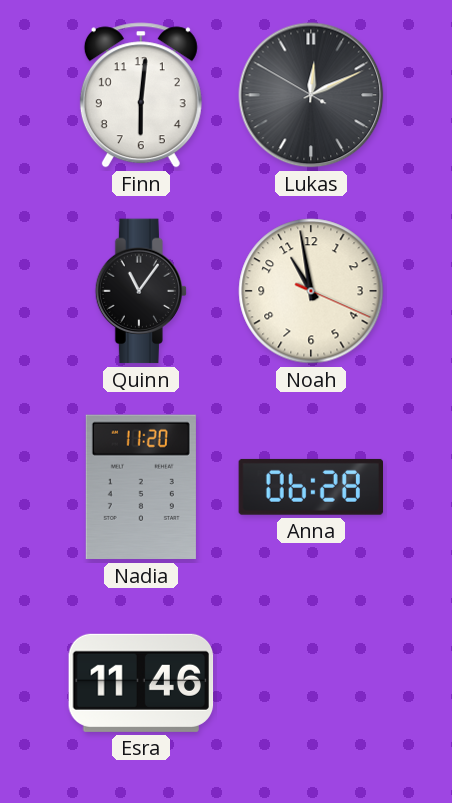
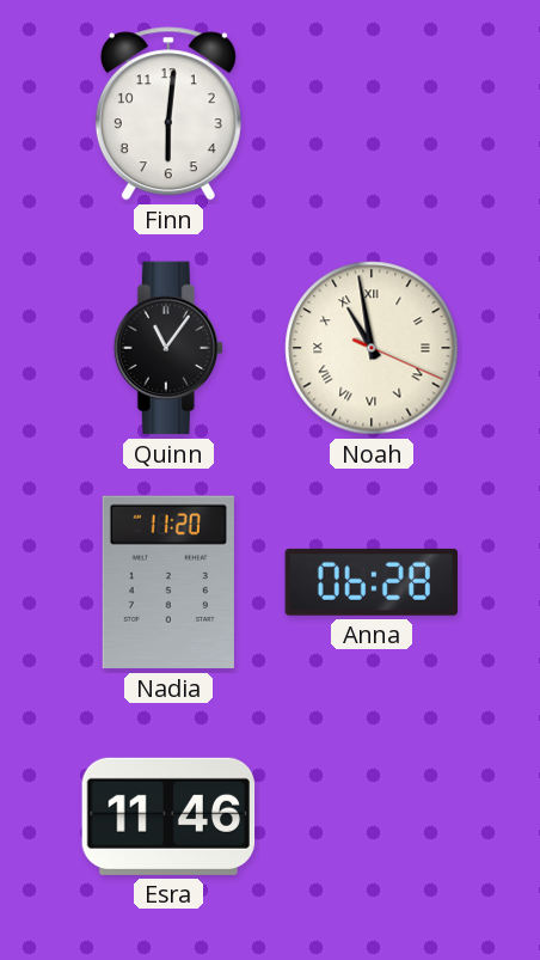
Lukas: 12:10 -> none
Noah numerals: Arabic -> Roman
